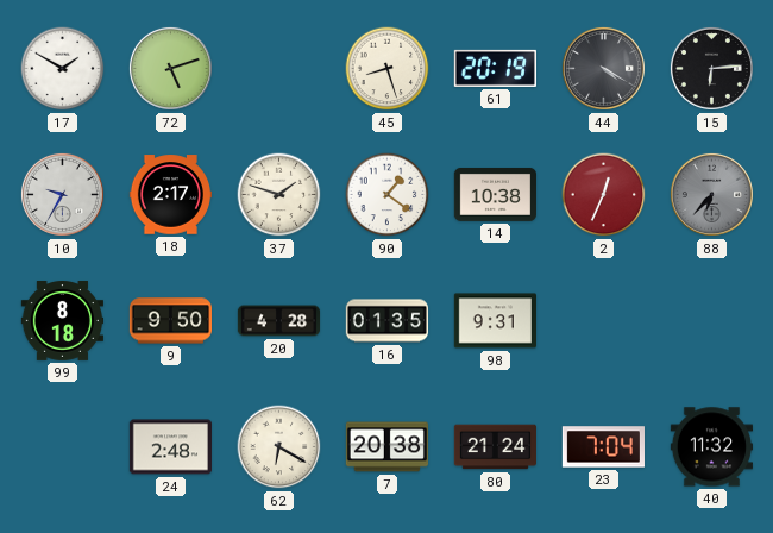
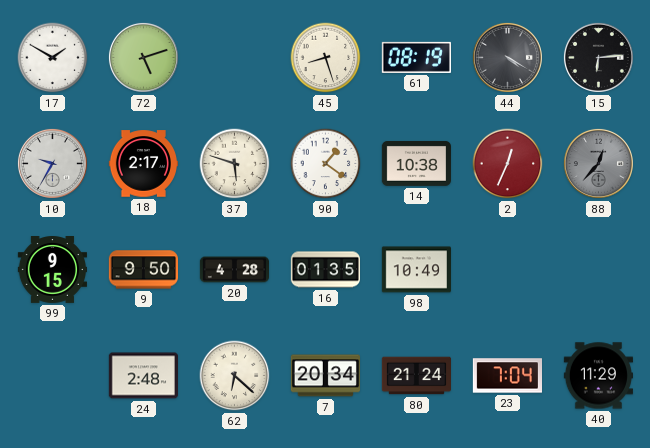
61: 20:19 -> 08:19
37: 1:48 -> 5:48
88: 6:37 -> 12:37
99: 8:18 -> 9:15
98: 9:31 -> 10:49
62: 6:20 -> 6:22
7: 20:38 -> 20:34
40: 11:32 -> 11:29
